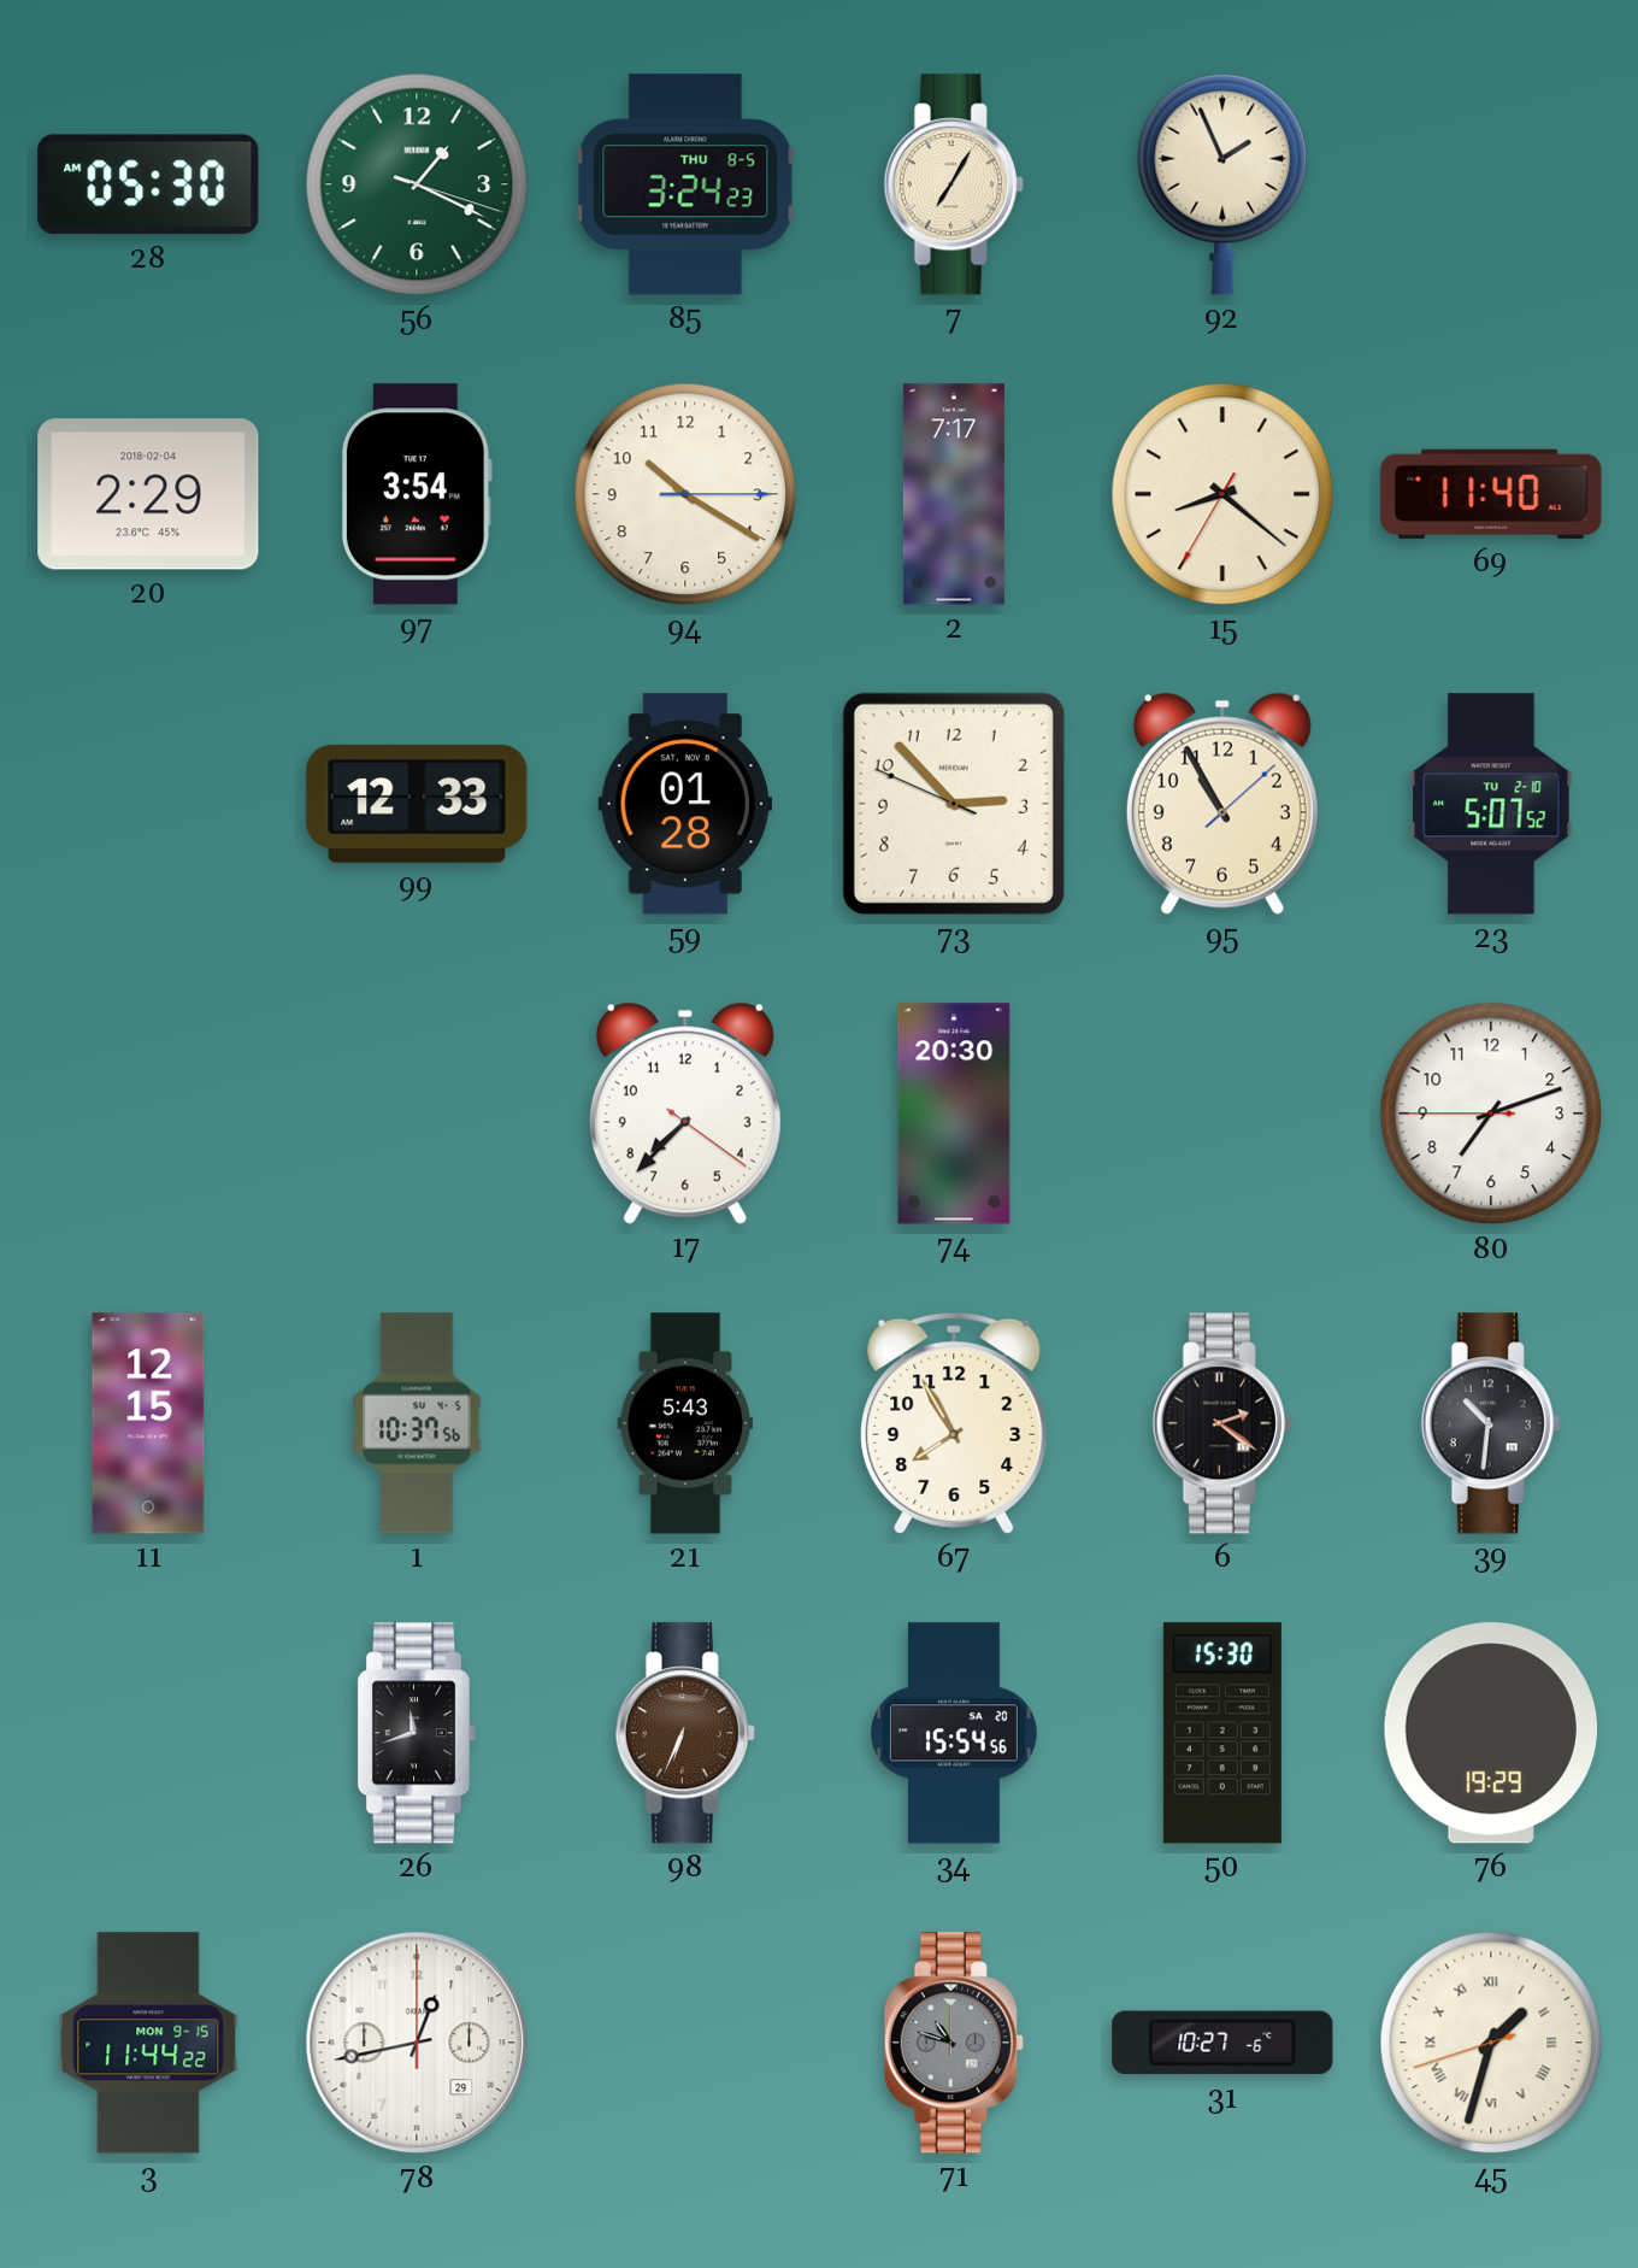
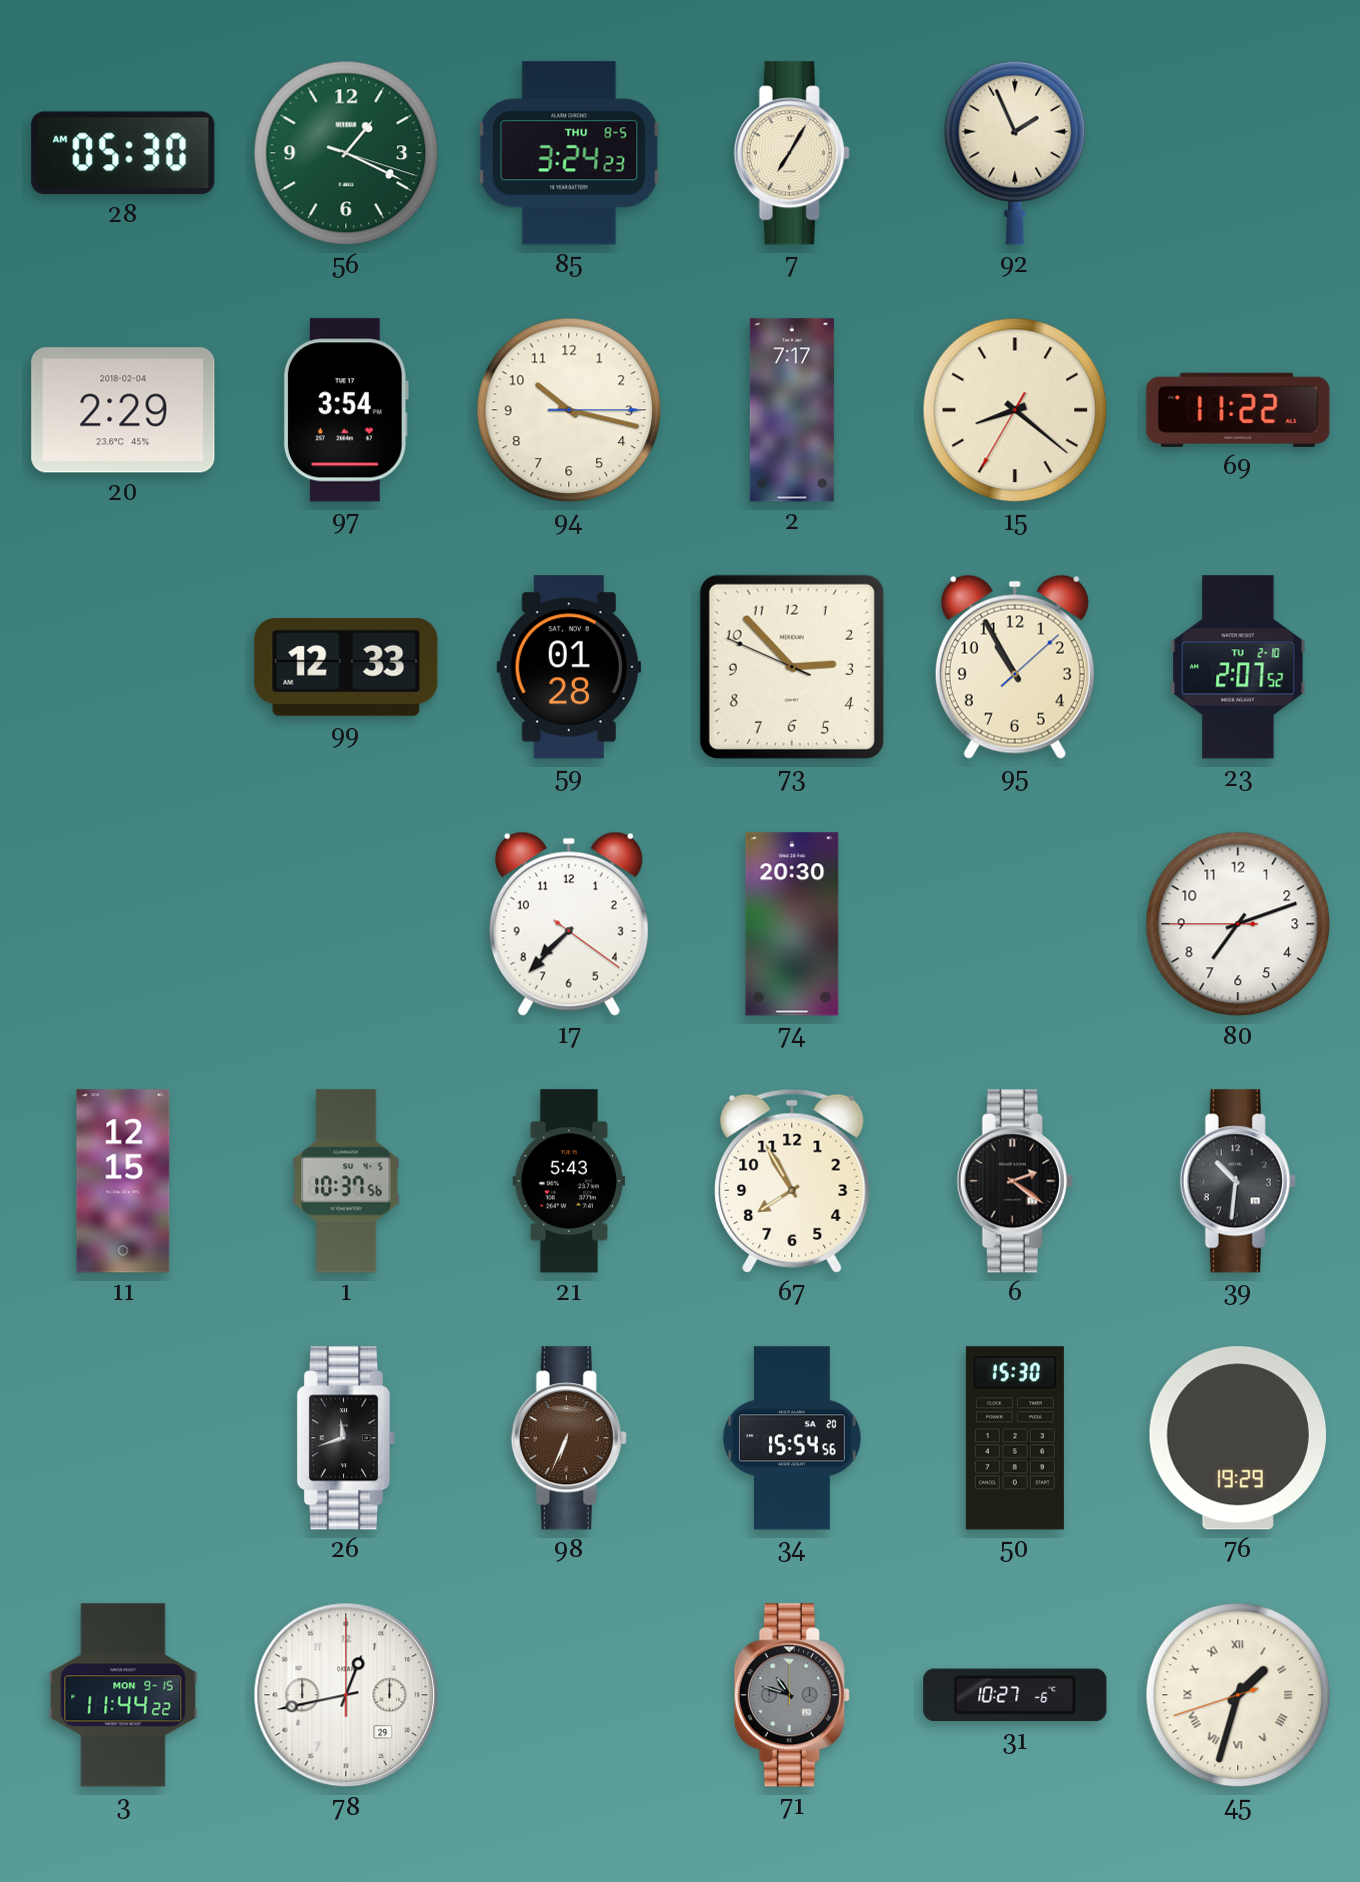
94: 10:20 -> 10:17
69: 11:40 -> 11:22
23: 5:07 -> 2:07
